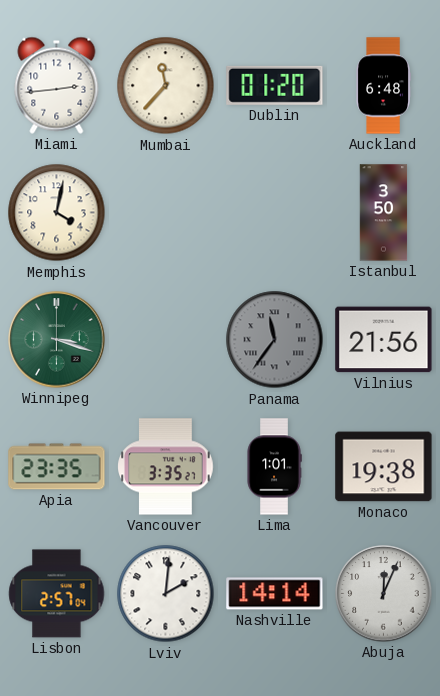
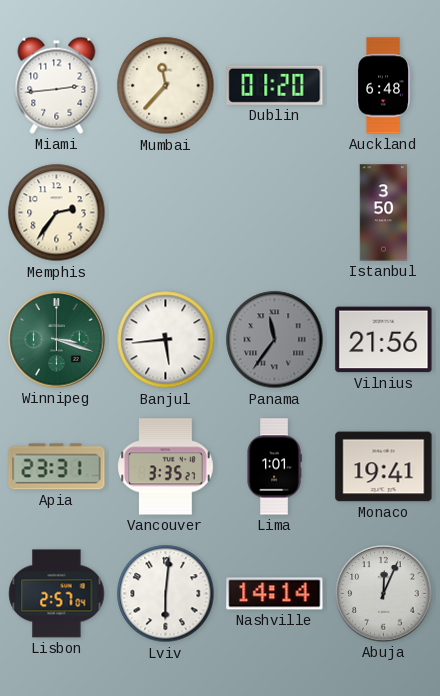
Memphis: 4:02 -> 2:36
Banjul: none -> 5:44
Apia: 23:35 -> 23:31
Monaco: 19:38 -> 19:41
Lviv: 2:01 -> 6:01
